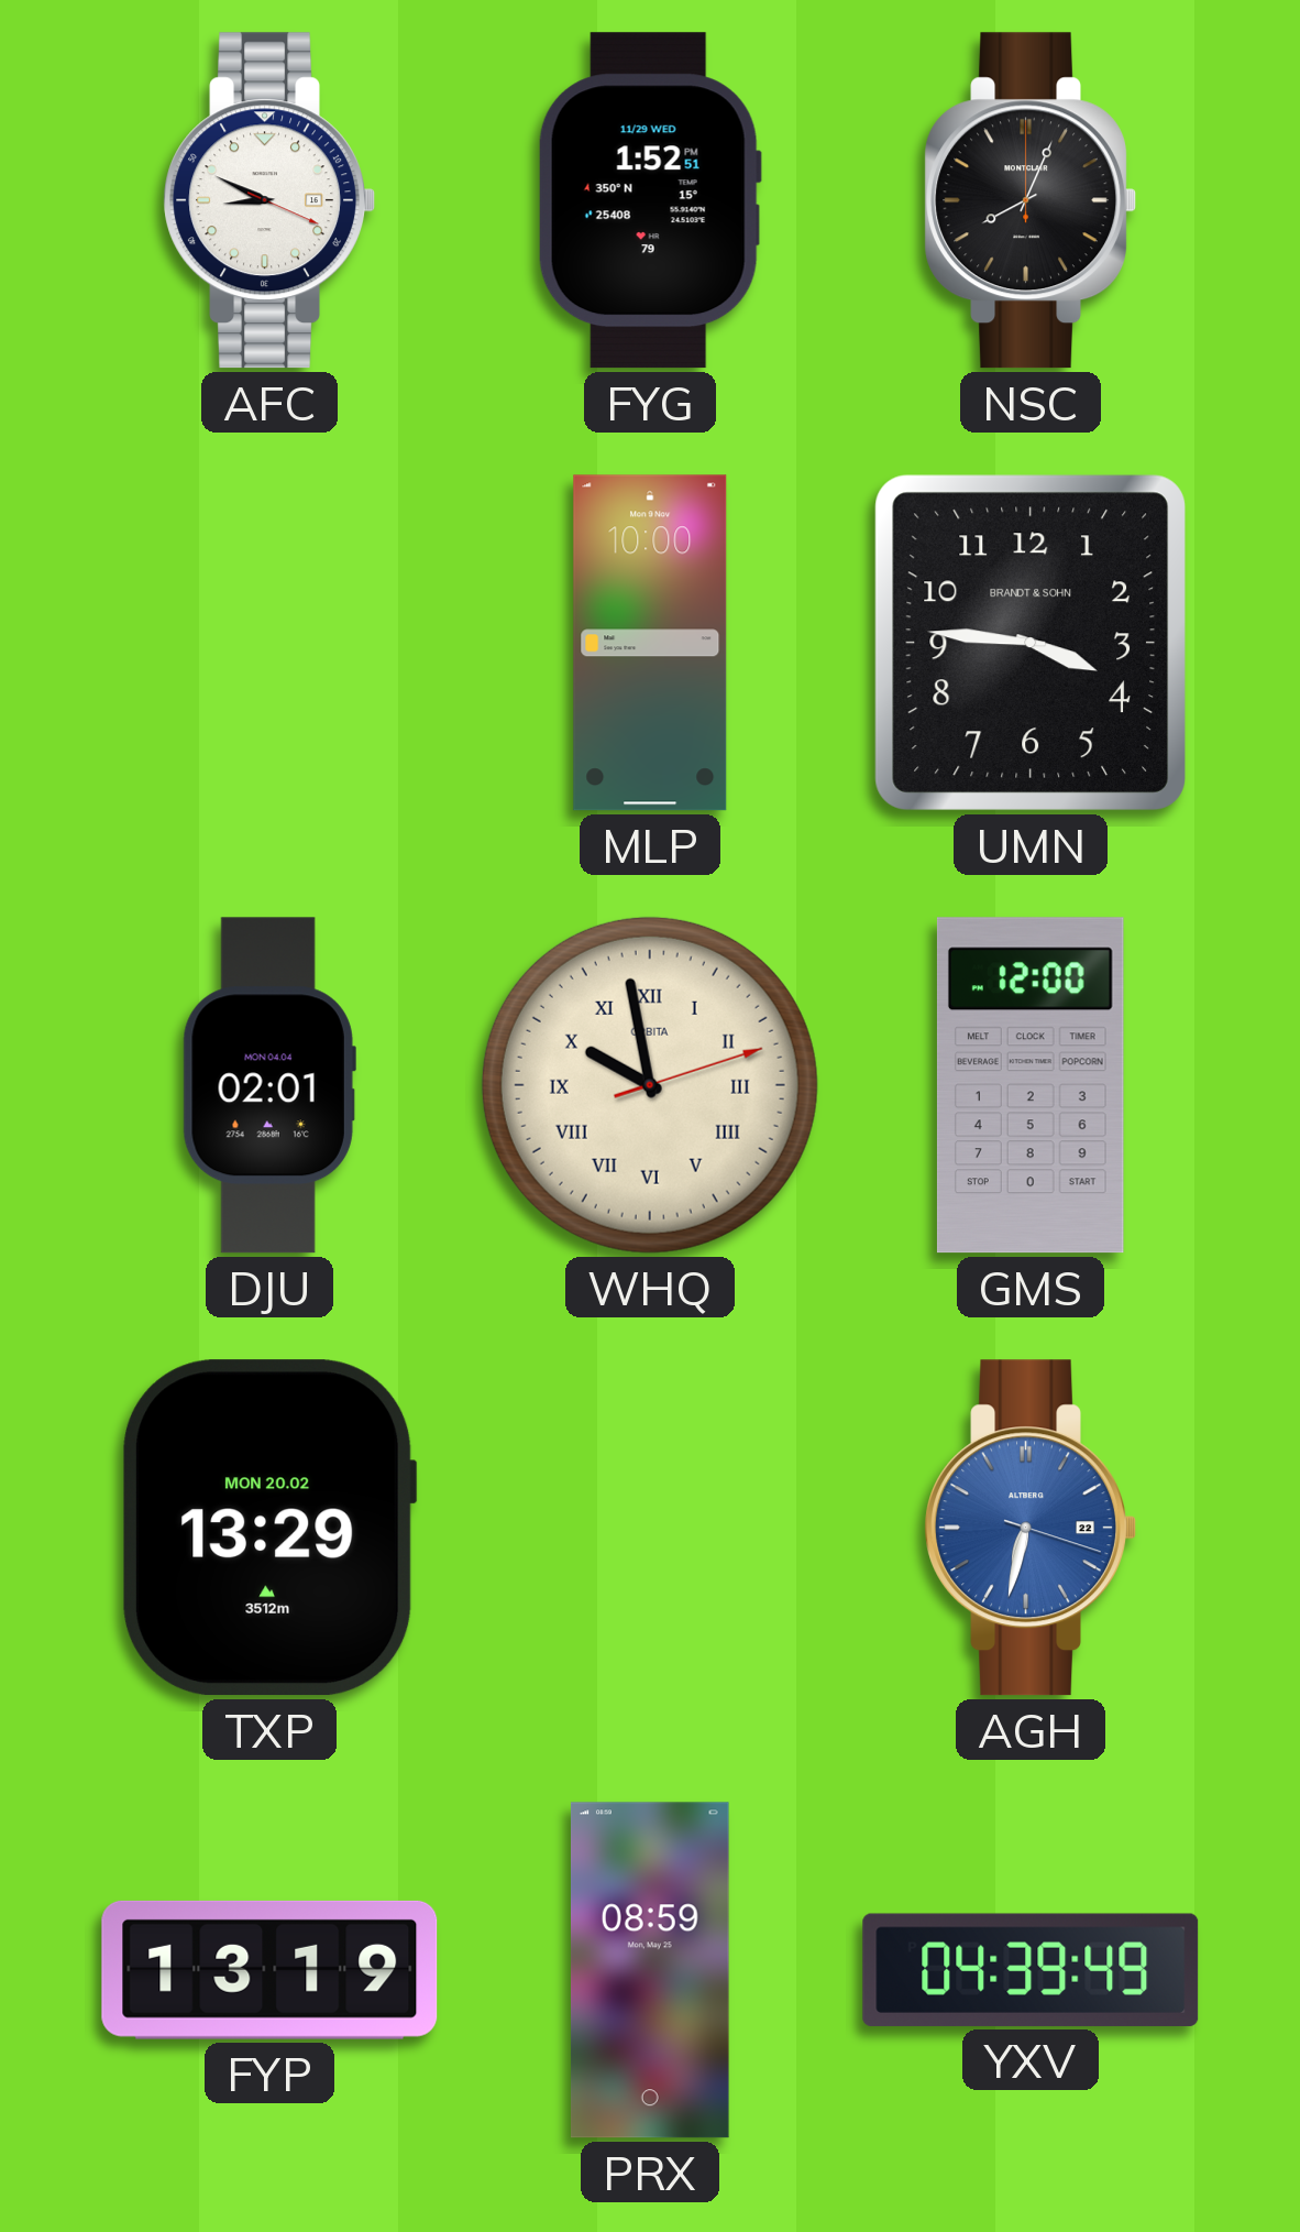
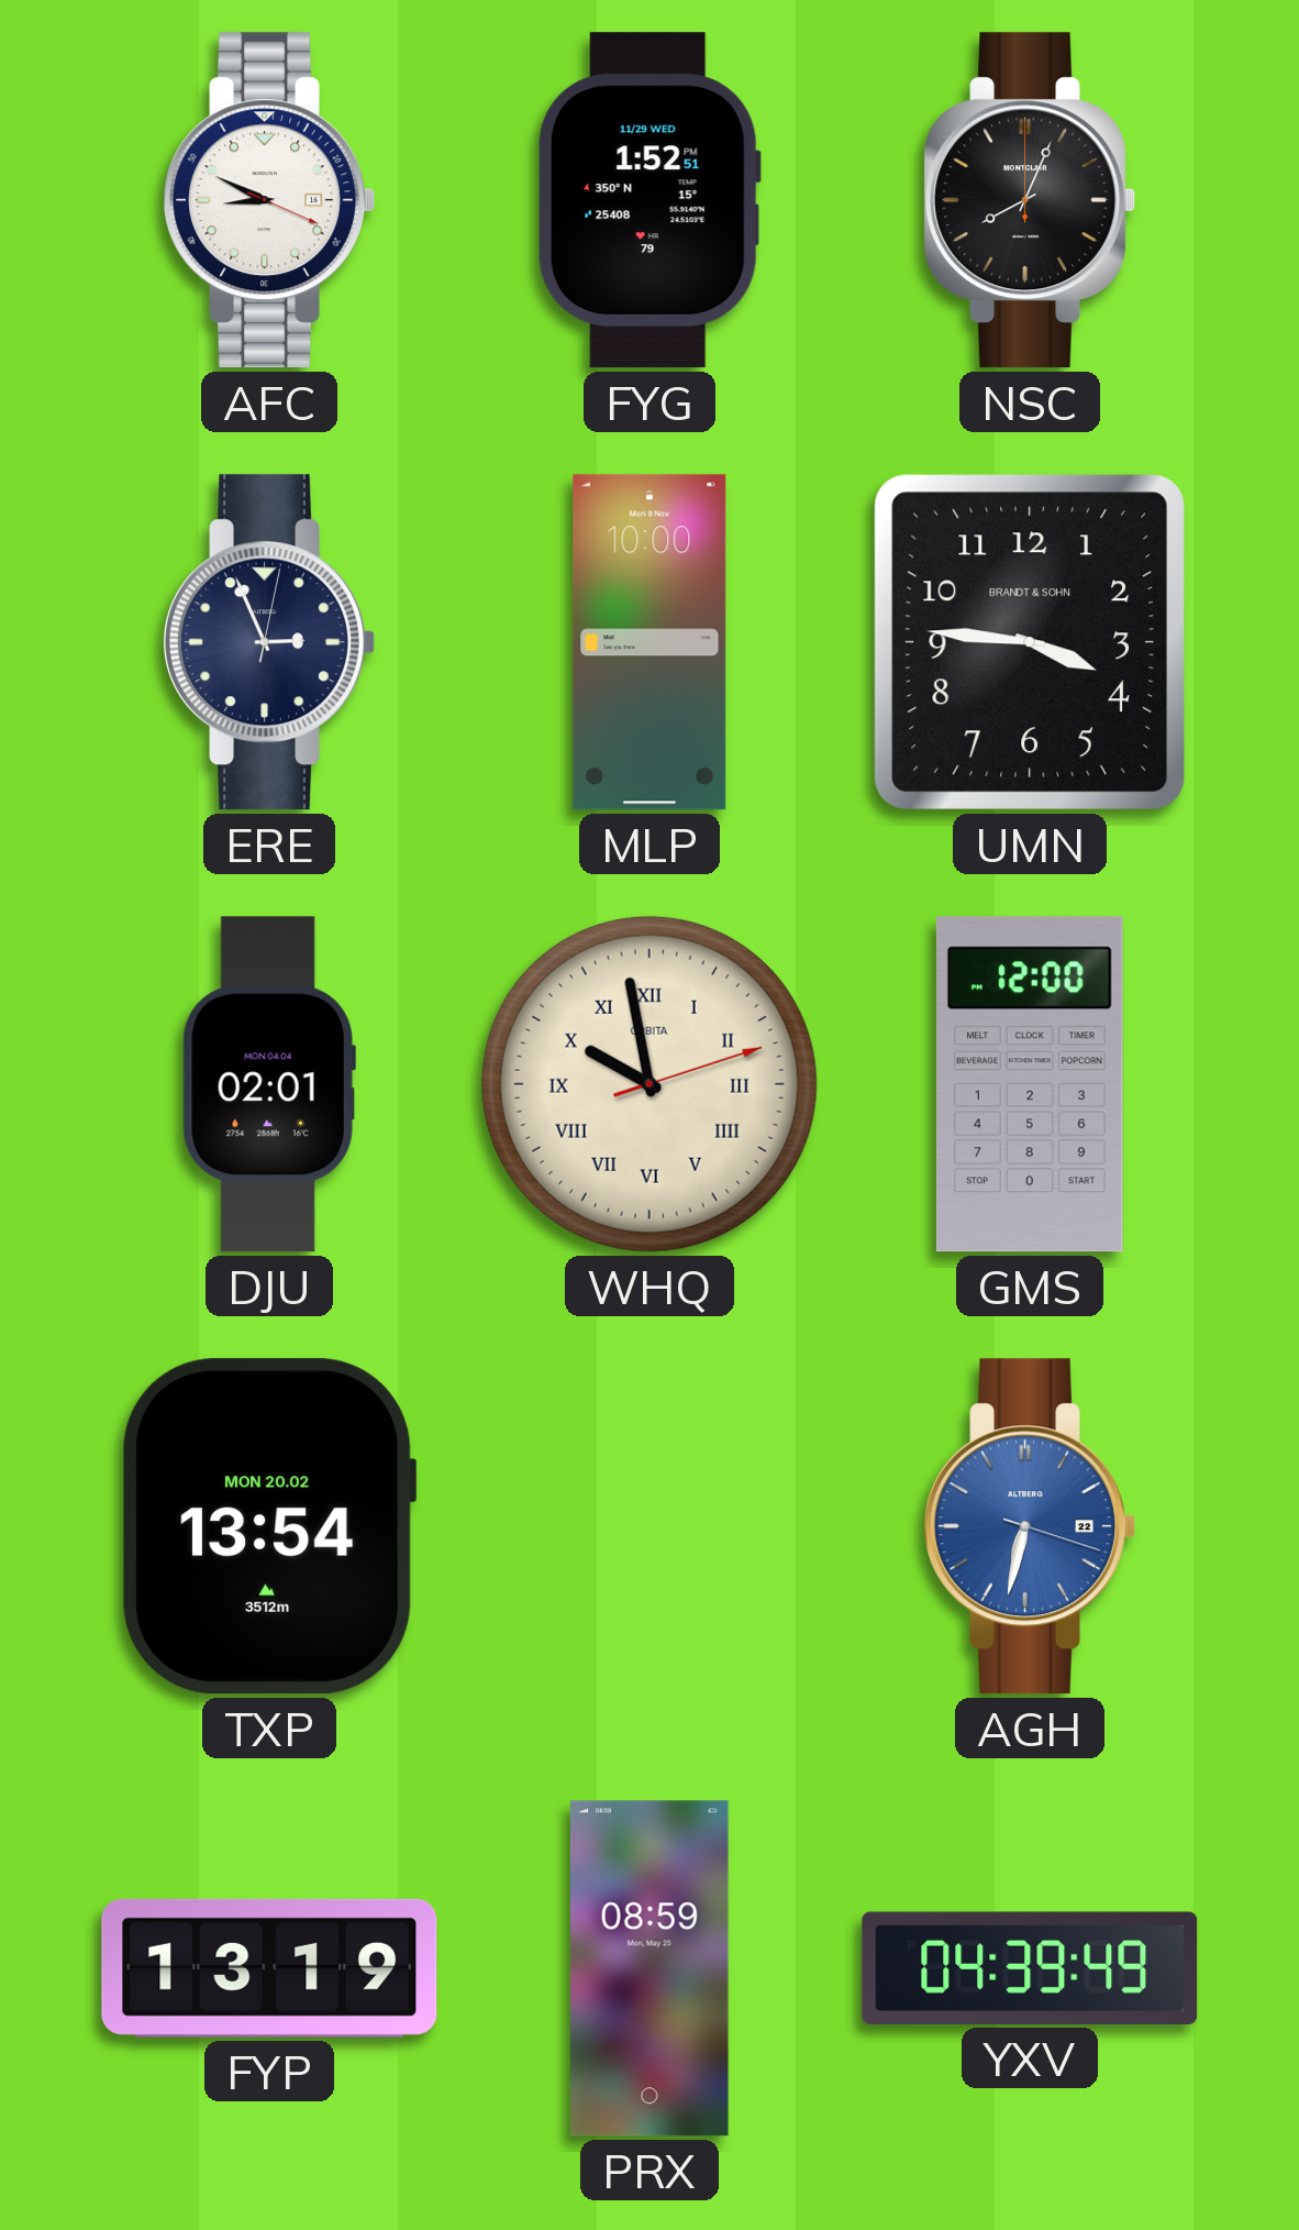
ERE: none -> 2:56
TXP: 13:29 -> 13:54
